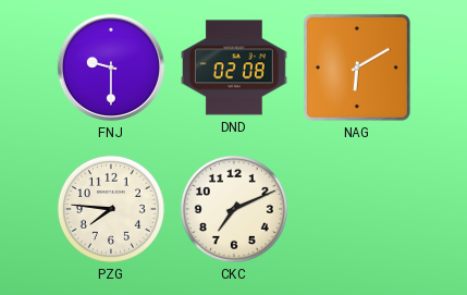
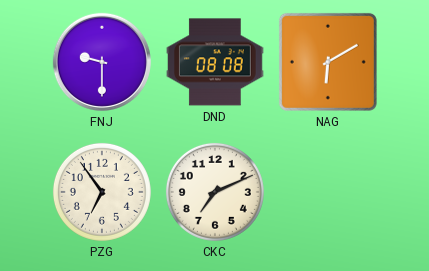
DND: 02:08 -> 08:08
PZG: 7:46 -> 6:54
